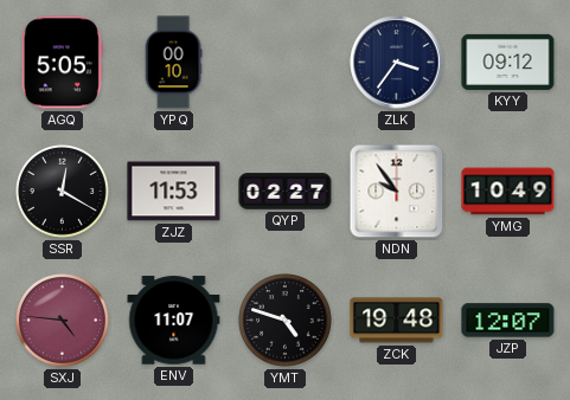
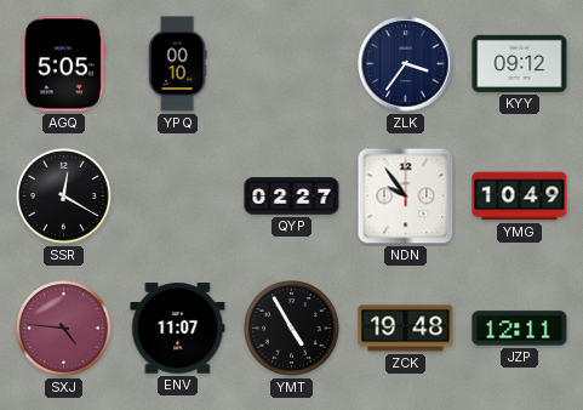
ZJZ: 11:53 -> none
YMT: 4:48 -> 4:55
JZP: 12:07 -> 12:11
